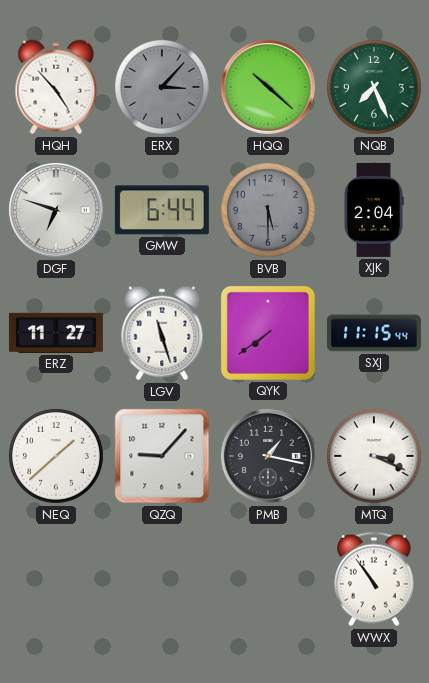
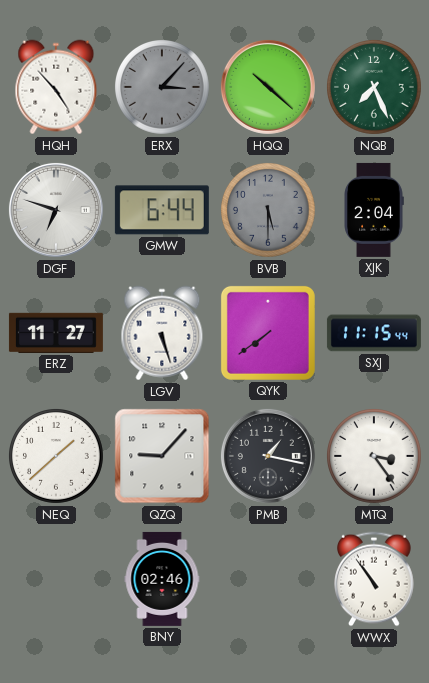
LGV: 11:27 -> 5:27
MTQ: 3:19 -> 3:24
BNY: none -> 02:46
